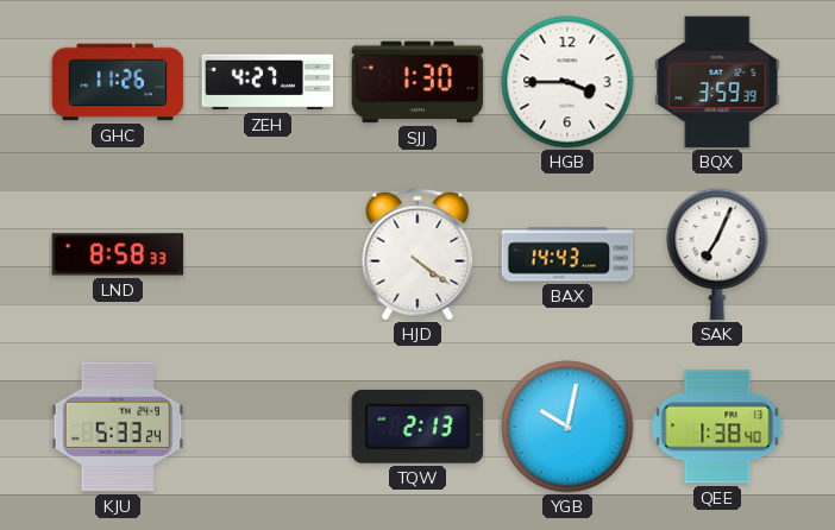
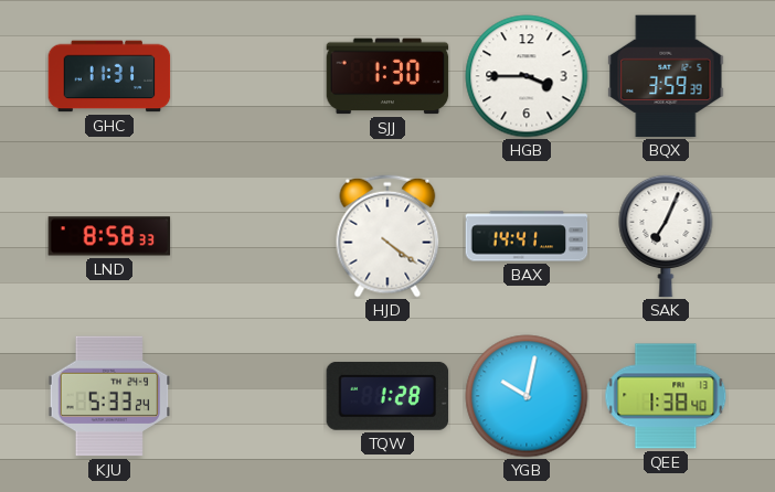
GHC: 11:26 -> 11:31
ZEH: 4:27 -> none
BAX: 14:43 -> 14:41
TQW: 2:13 -> 1:28
